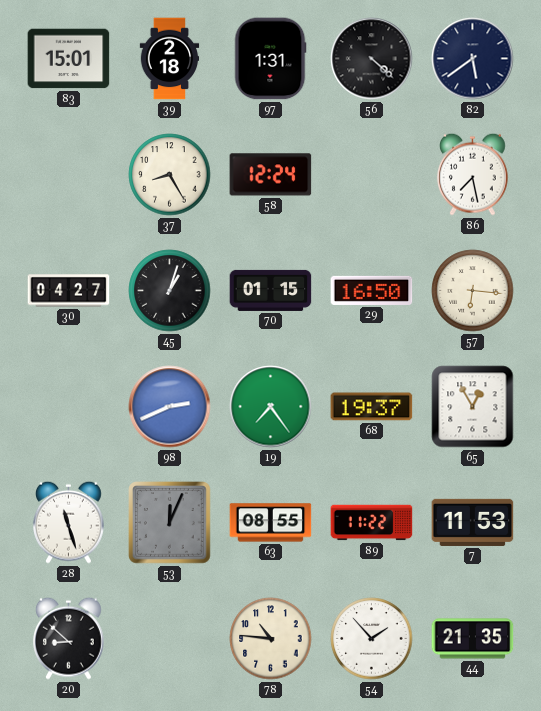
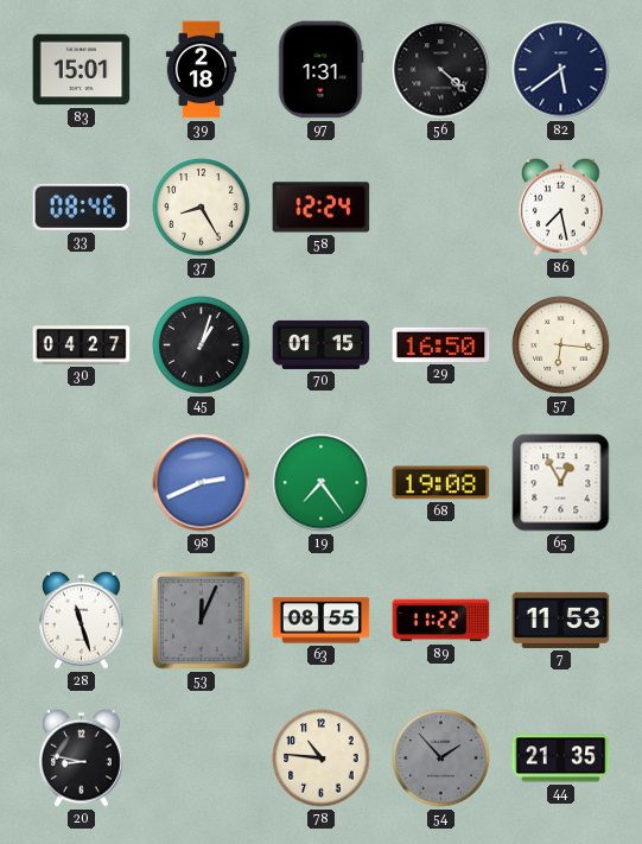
33: none -> 08:46
68: 19:37 -> 19:08
20: 8:52 -> 8:47
54 dial: white -> grey
